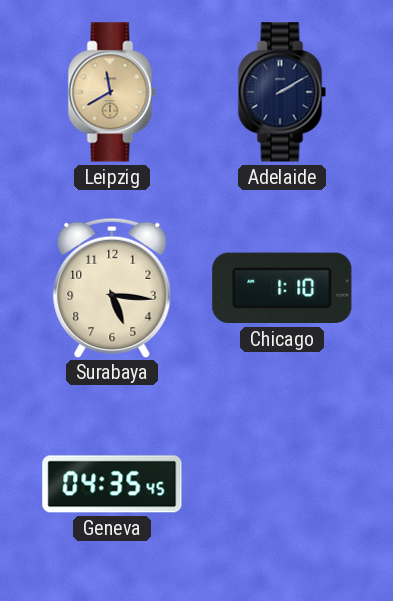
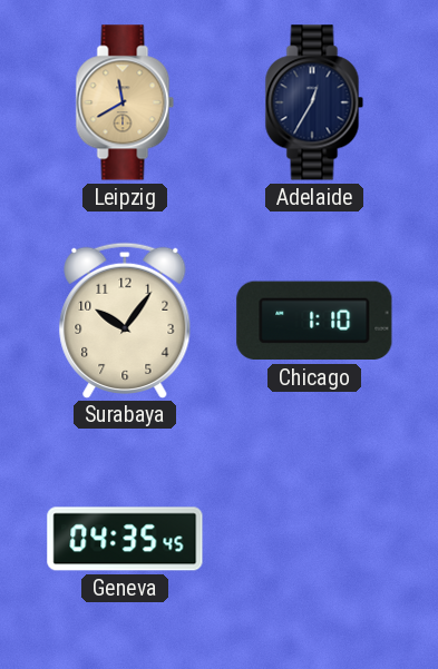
Adelaide: 2:10 -> 12:35
Surabaya: 5:16 -> 10:06
